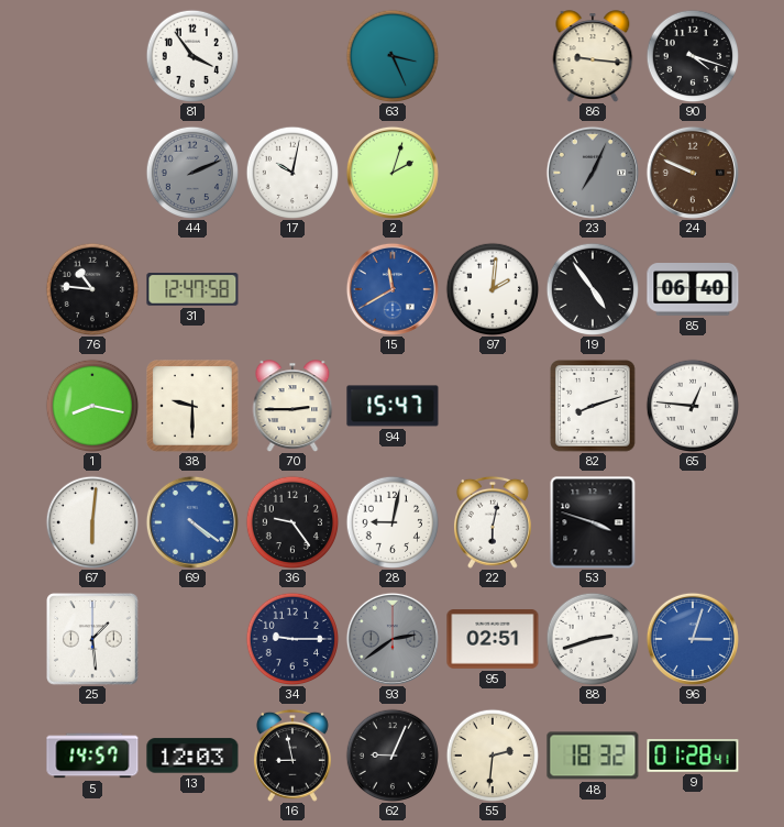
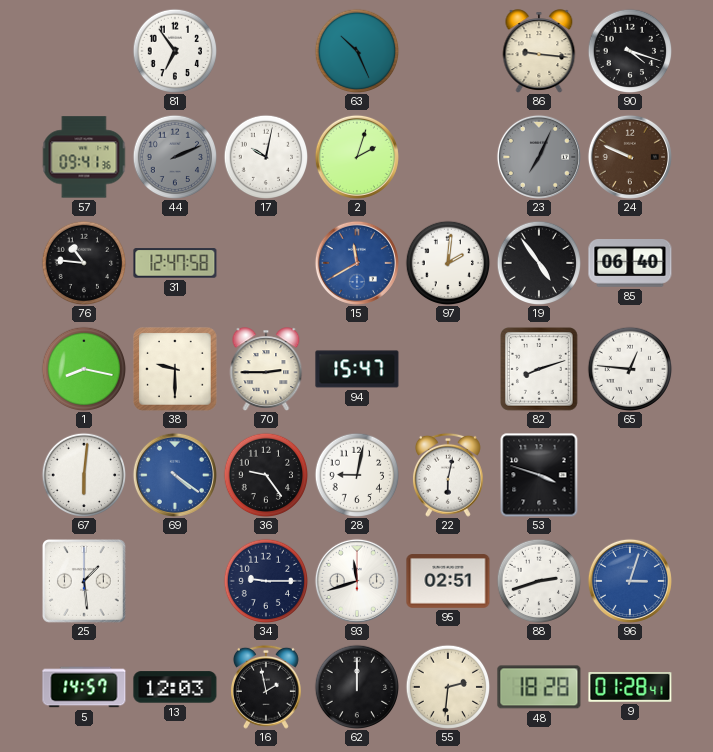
81: 3:54 -> 6:54
63: 3:26 -> 10:26
57: none -> 09:41
93: 2:39 -> 11:42
93 dial: grey -> white
16: 8:58 -> 1:58
62: 9:04 -> 12:00
48: 18:32 -> 18:28
